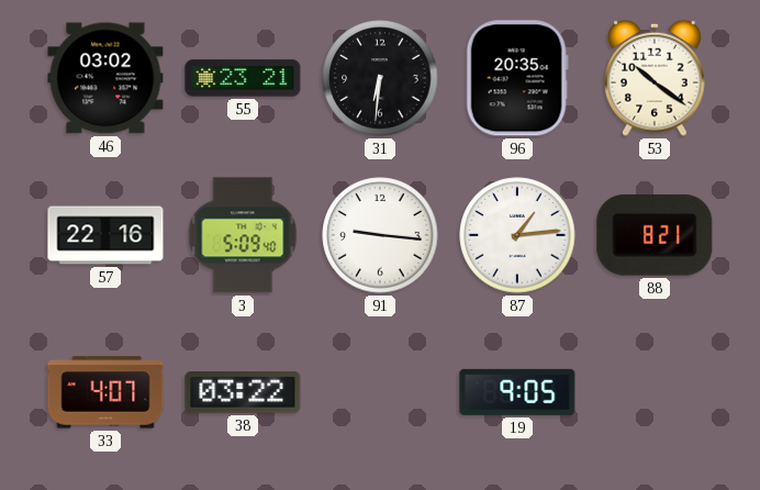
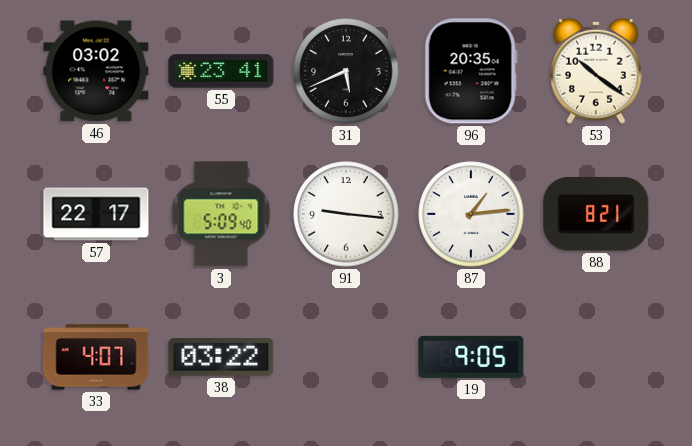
55: 23:21 -> 23:41
31: 6:31 -> 5:41
57: 22:16 -> 22:17
